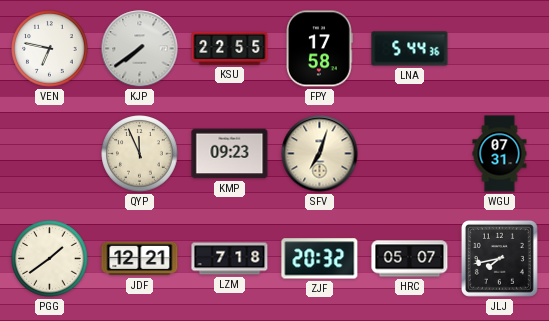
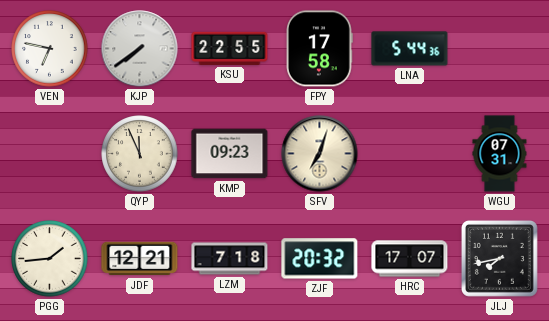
PGG: 1:39 -> 1:44
HRC: 05:07 -> 17:07
